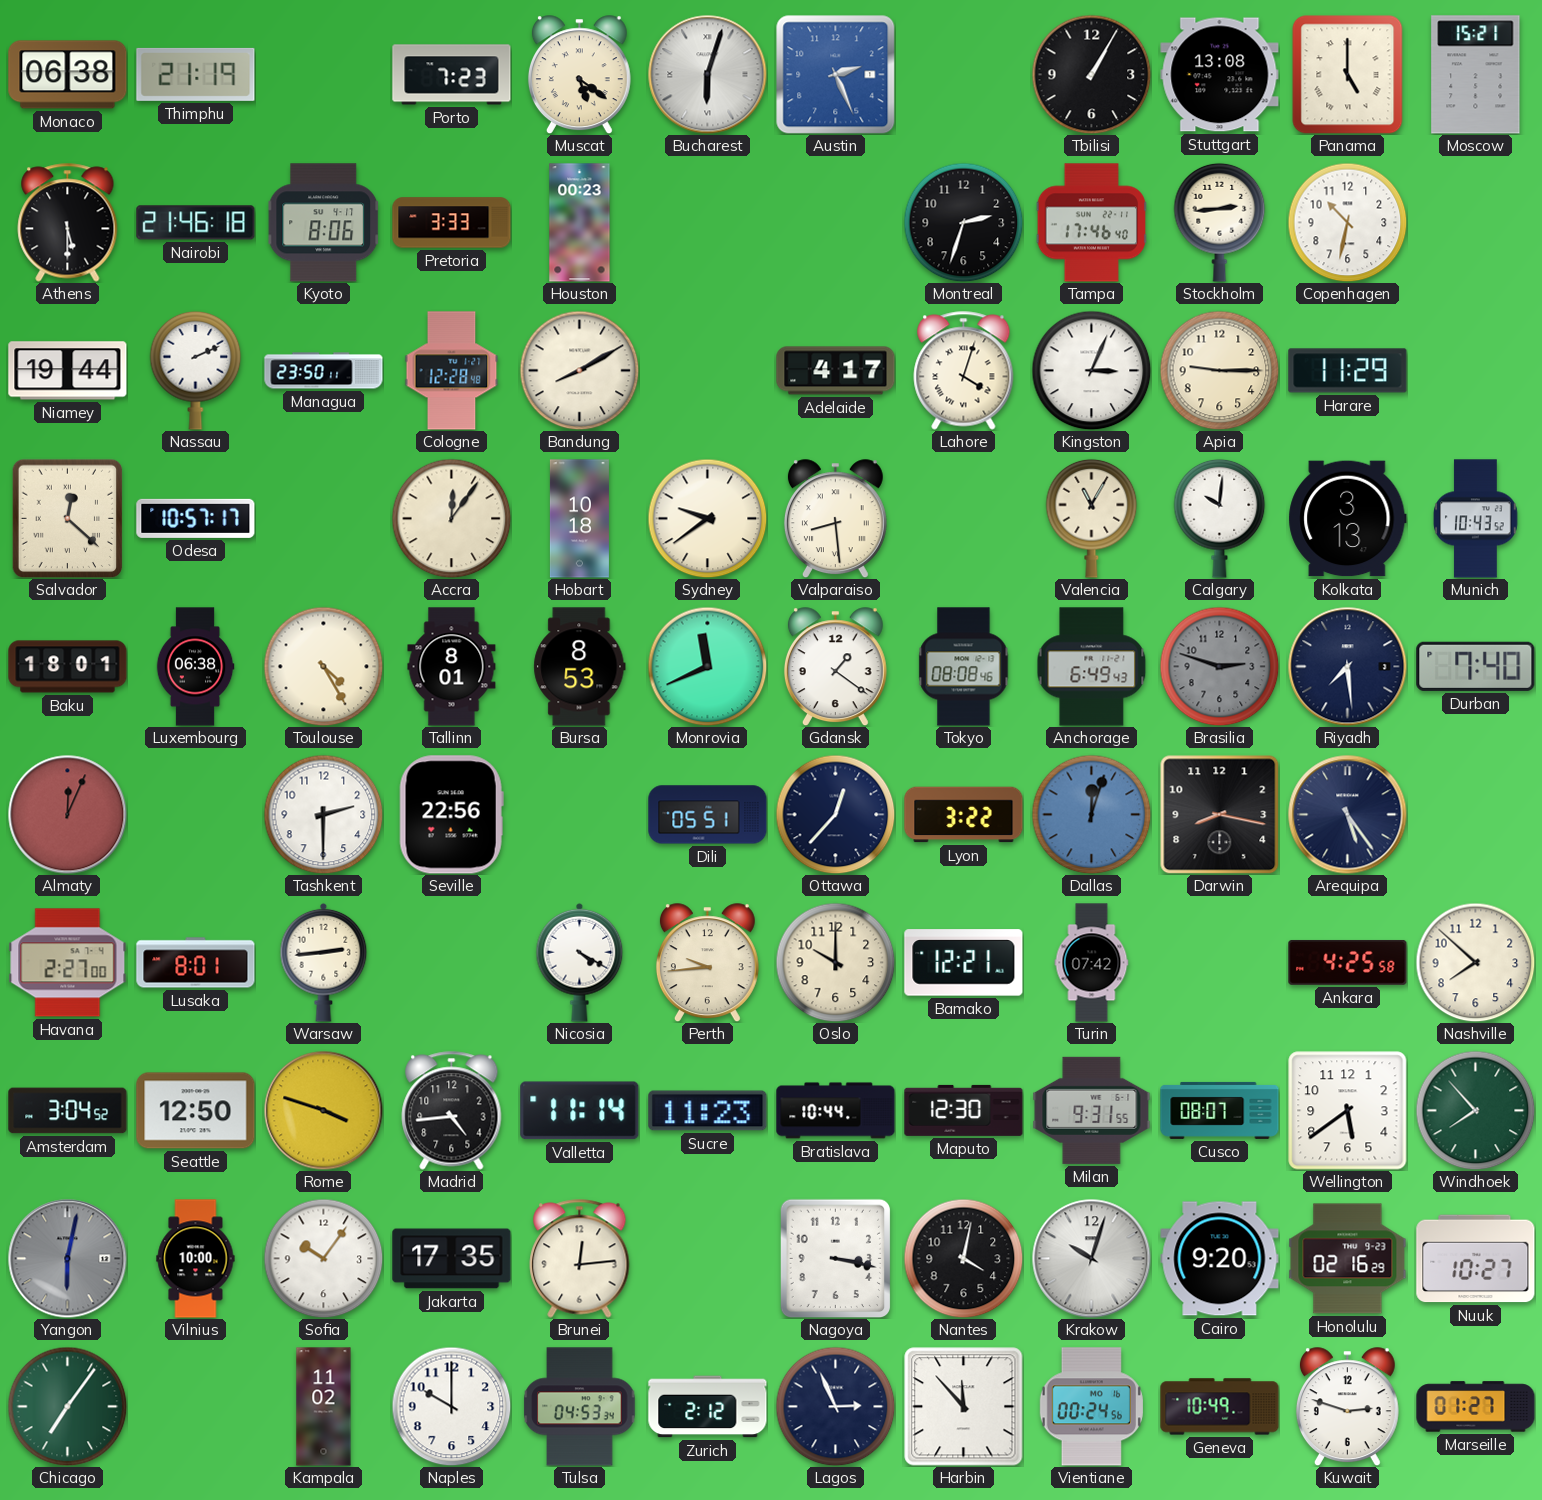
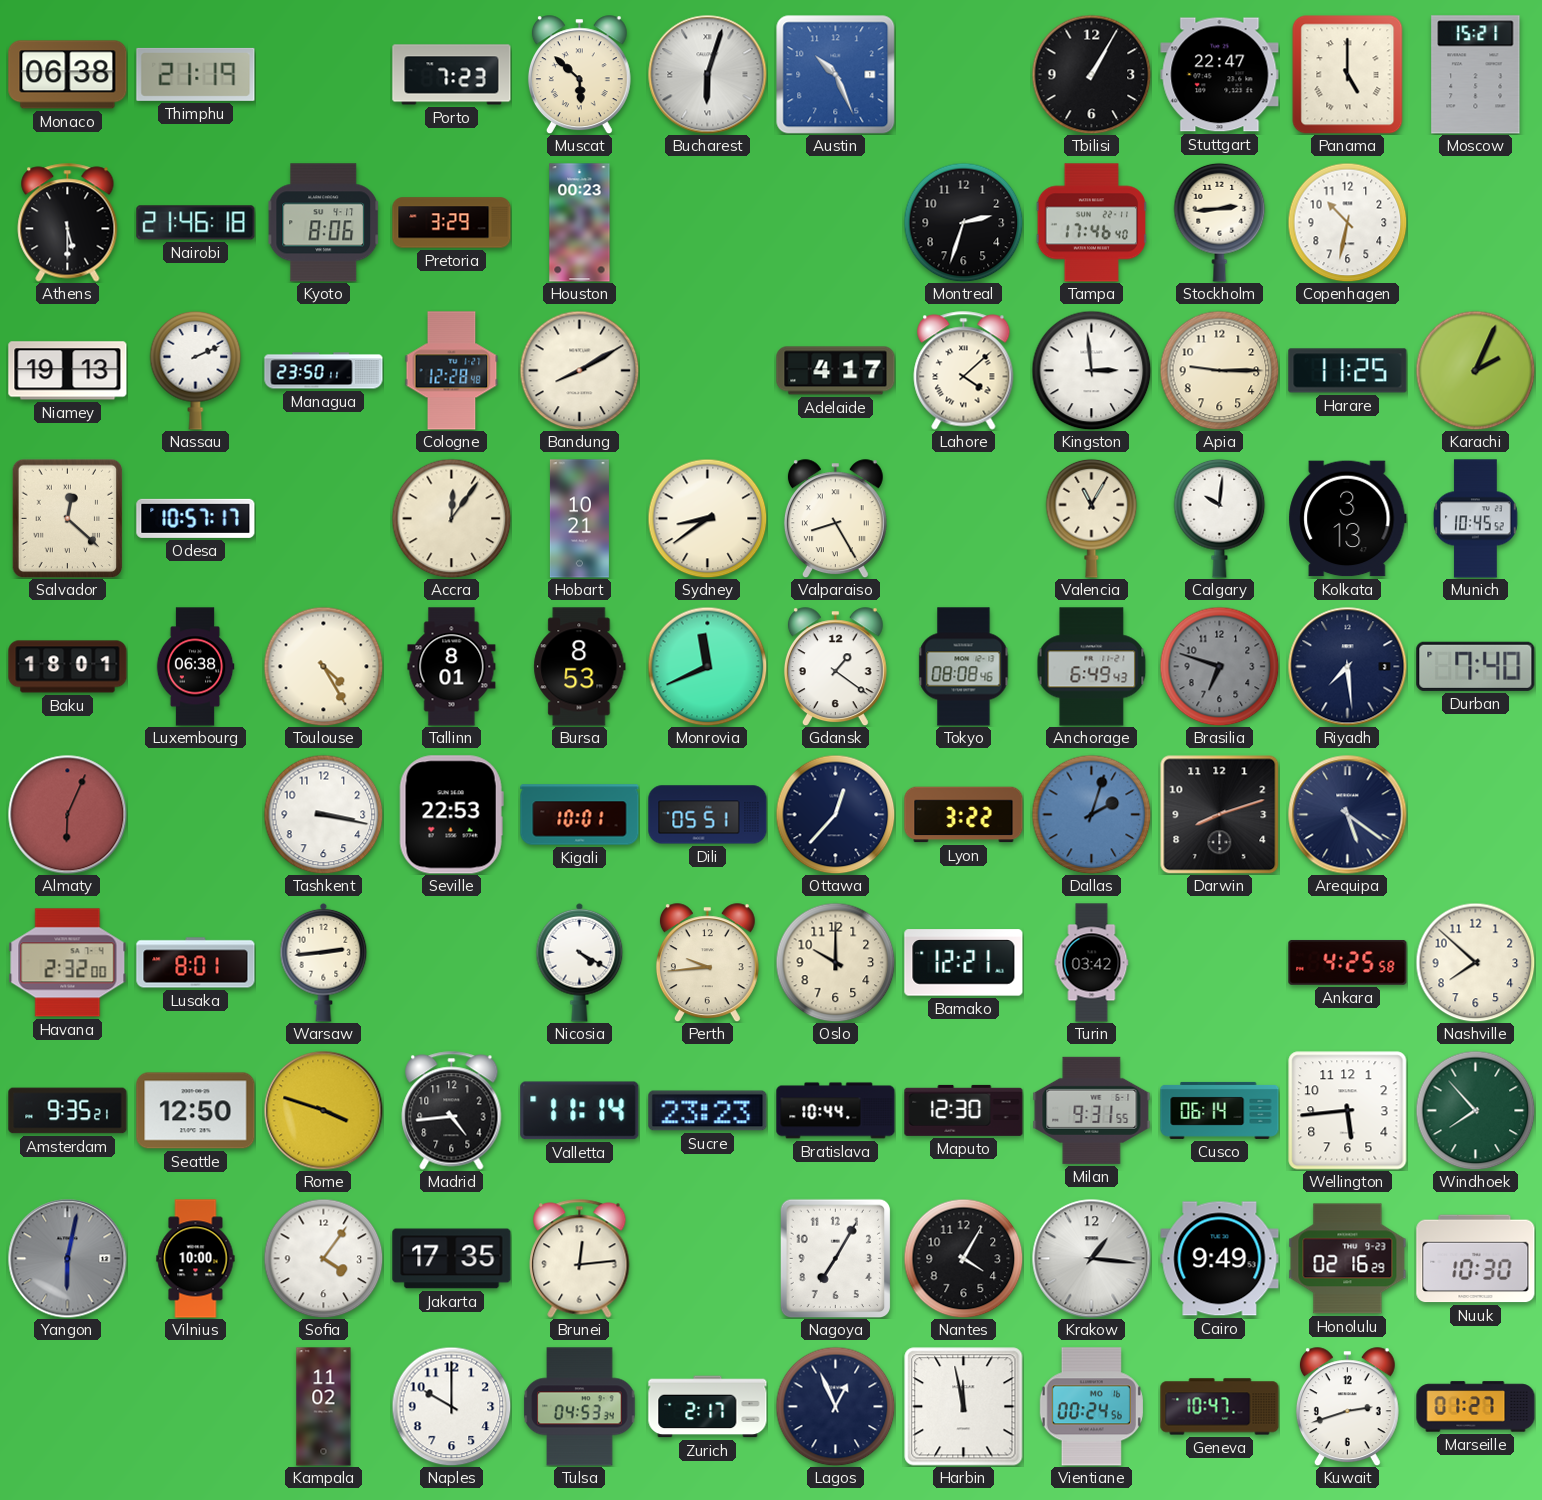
Muscat: 5:21 -> 5:52
Austin: 2:26 -> 10:26
Stuttgart: 13:08 -> 22:47
Pretoria: 3:33 -> 3:29
Niamey: 19:44 -> 19:13
Lahore: 4:03 -> 4:08
Kingston: 3:04 -> 2:59
Harare: 11:29 -> 11:25
Karachi: none -> 2:04
Hobart: 10:18 -> 10:21
Sydney: 9:39 -> 8:39
Valparaiso: 8:29 -> 8:25
Munich: 10:43 -> 10:45
Brasilia: 2:48 -> 6:48
Almaty: 12:04 -> 6:04
Tashkent: 2:30 -> 3:17
Seville: 22:56 -> 22:53
Kigali: none -> 10:01
Dallas: 12:03 -> 2:03
Darwin: 8:17 -> 8:12
Arequipa: 5:24 -> 5:21
Havana: 2:27 -> 2:32
Turin: 07:42 -> 03:42
Amsterdam: 3:04 -> 9:35
Sucre: 11:23 -> 23:23
Cusco: 08:07 -> 06:14
Wellington: 5:39 -> 5:44
Sofia: 10:06 -> 4:06
Nagoya: 3:17 -> 7:05
Nantes: 4:02 -> 4:05
Krakow: 10:03 -> 1:16
Cairo: 9:20 -> 9:49
Nuuk: 10:27 -> 10:30
Chicago: 7:06 -> none
Zurich: 2:12 -> 2:17
Lagos: 2:56 -> 12:56
Harbin: 11:53 -> 11:58
Geneva: 10:49 -> 10:47
Kuwait: 2:48 -> 2:42
